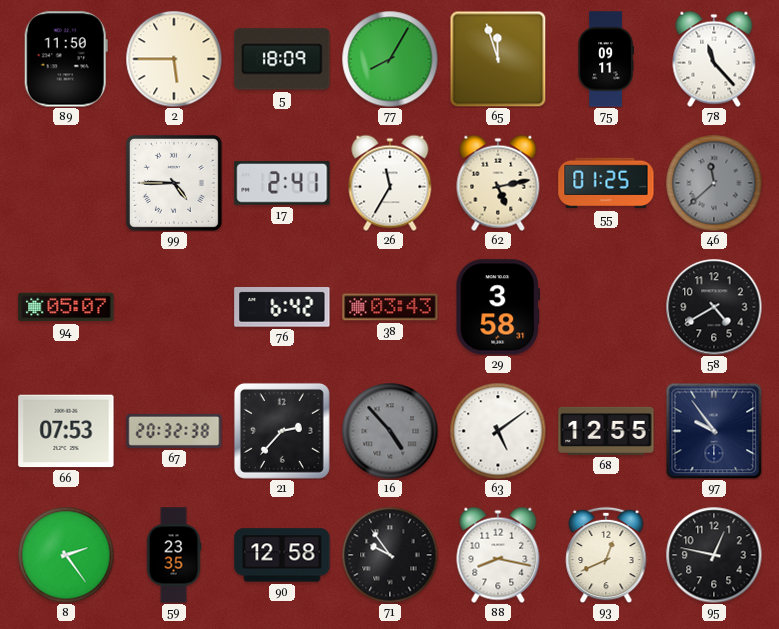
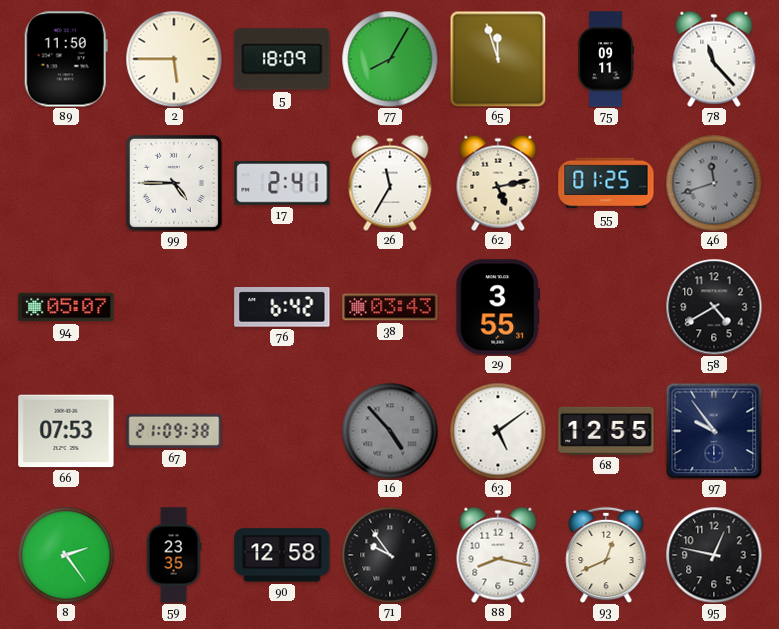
46: 11:38 -> 11:42
29: 3:58 -> 3:55
67: 20:32 -> 21:09
21: 2:37 -> none
